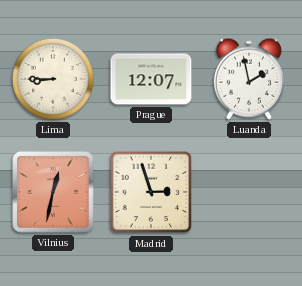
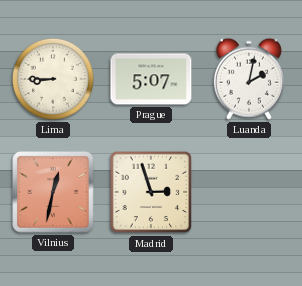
Prague: 12:07 -> 5:07
Luanda: 1:58 -> 2:02
